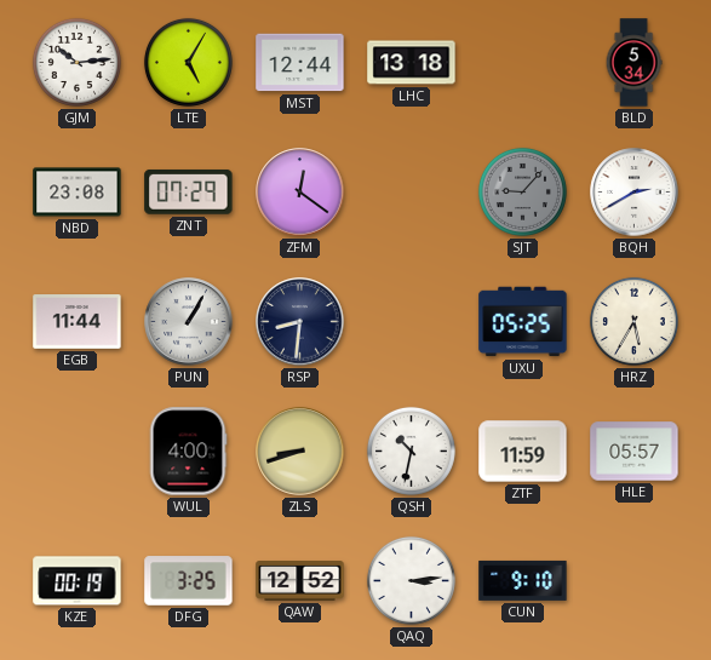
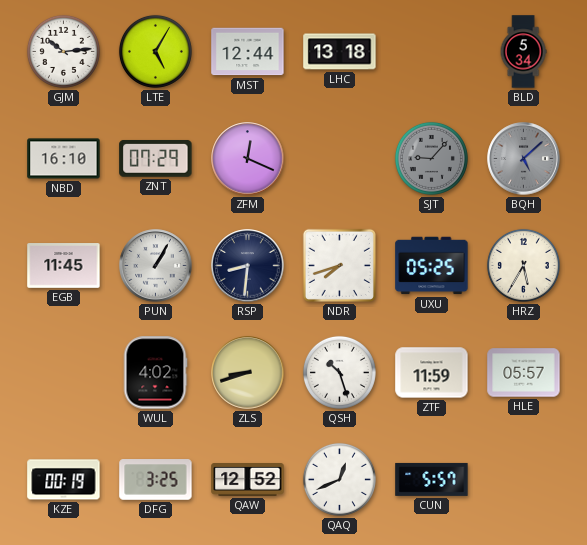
NBD: 23:08 -> 16:10
ZFM: 12:21 -> 12:19
BQH: 2:40 -> 5:08
BQH dial: white -> grey
EGB: 11:44 -> 11:45
NDR: none -> 7:42
WUL: 4:00 -> 4:02
QSH: 10:32 -> 10:27
QAQ: 3:14 -> 12:41
CUN: 9:10 -> 5:57
